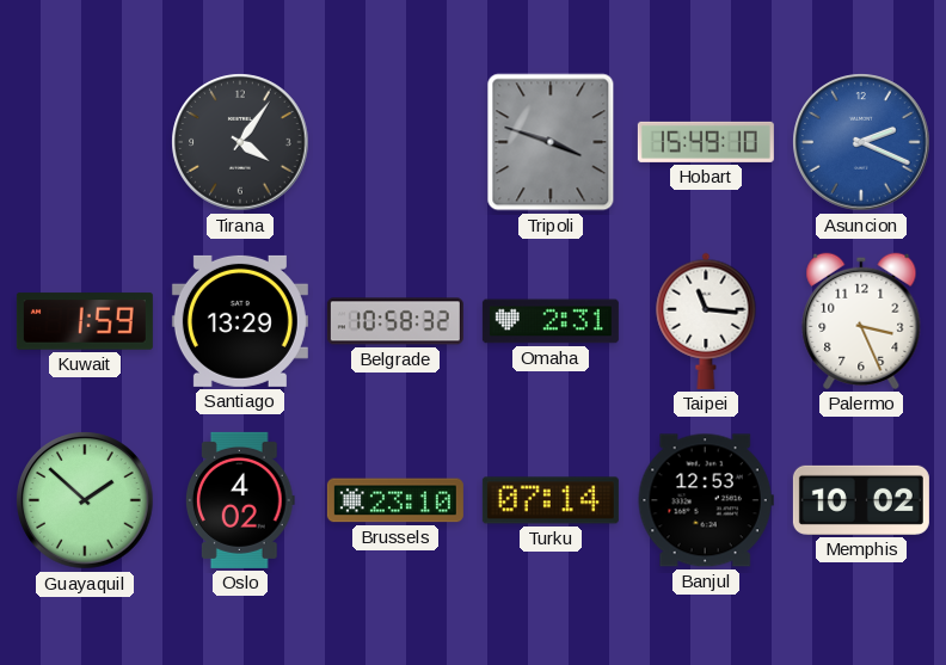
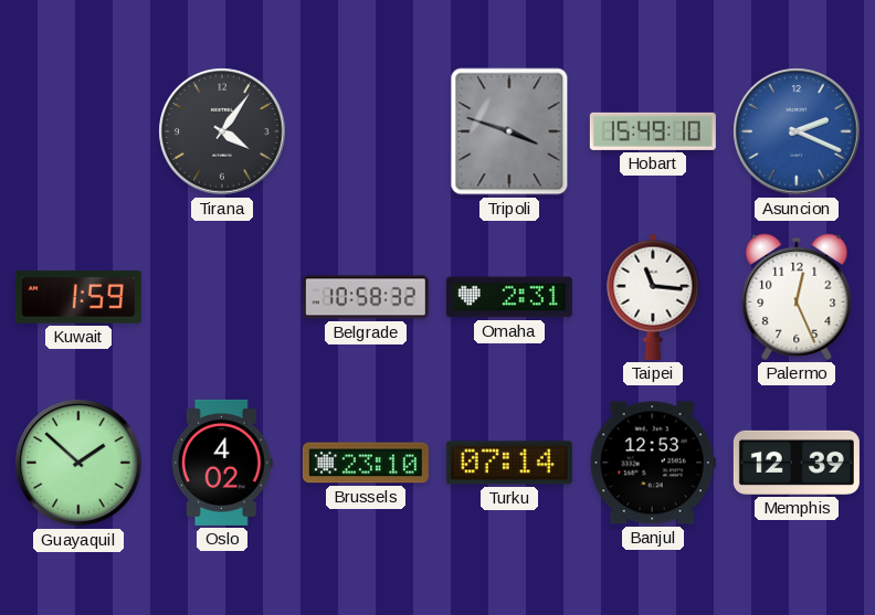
Santiago: 13:29 -> none
Palermo: 3:26 -> 12:26
Memphis: 10:02 -> 12:39
